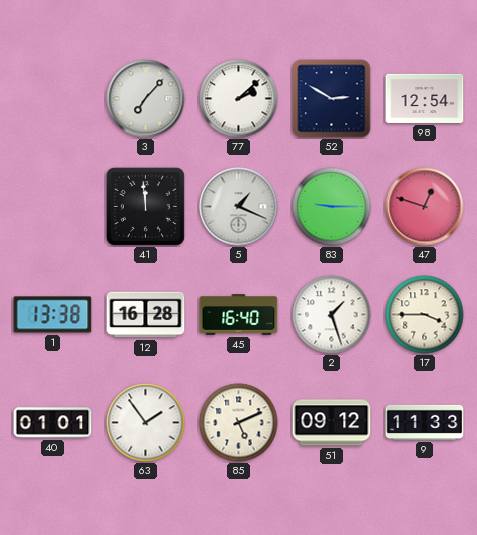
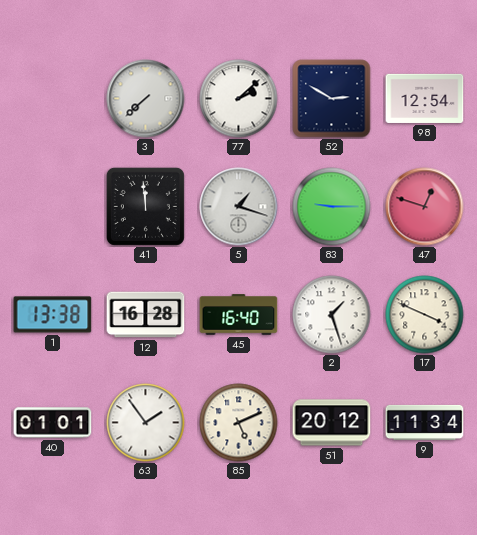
3: 7:07 -> 7:38
5: 1:19 -> 1:18
17: 3:45 -> 3:49
51: 09:12 -> 20:12
9: 11:33 -> 11:34
